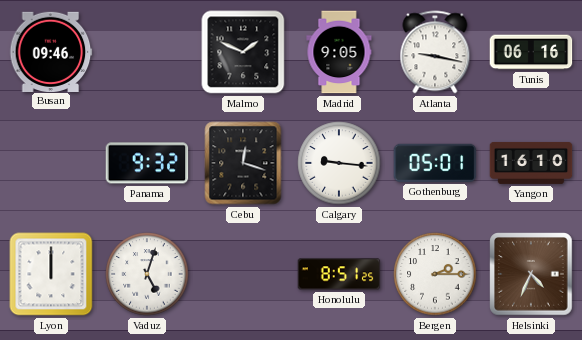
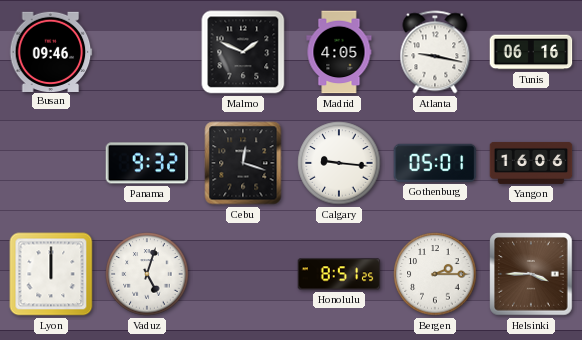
Madrid: 9:05 -> 4:05
Yangon: 16:10 -> 16:06
Helsinki: 4:34 -> 3:45
